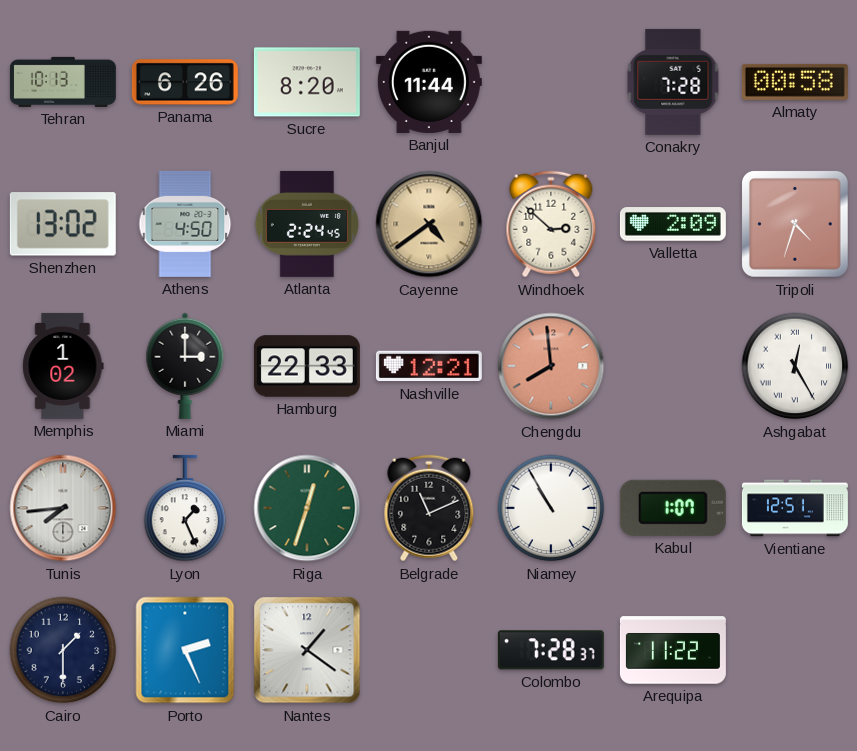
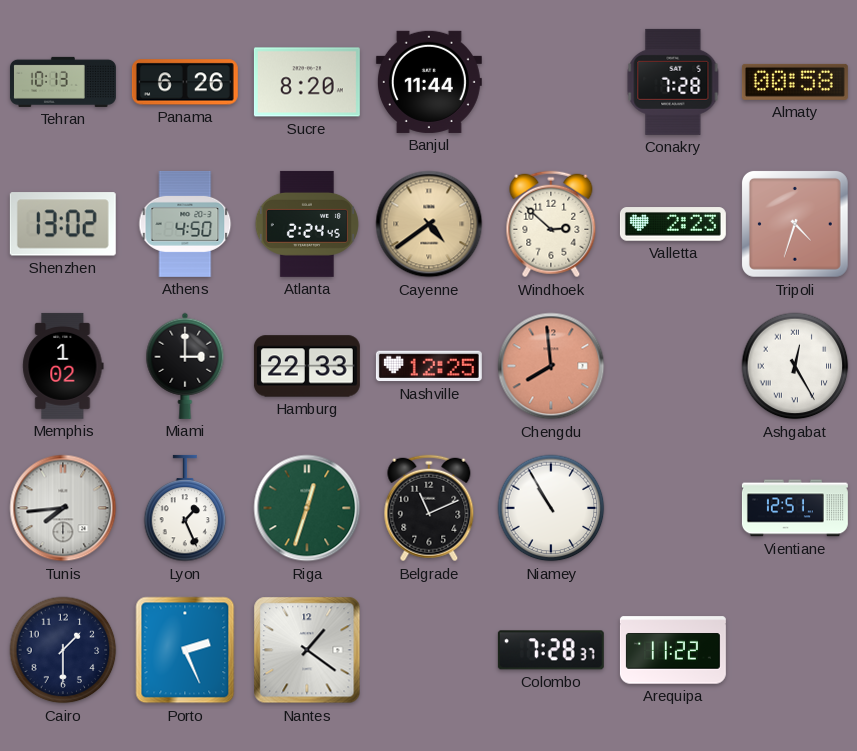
Valletta: 2:09 -> 2:23
Nashville: 12:21 -> 12:25
Kabul: 1:07 -> none
